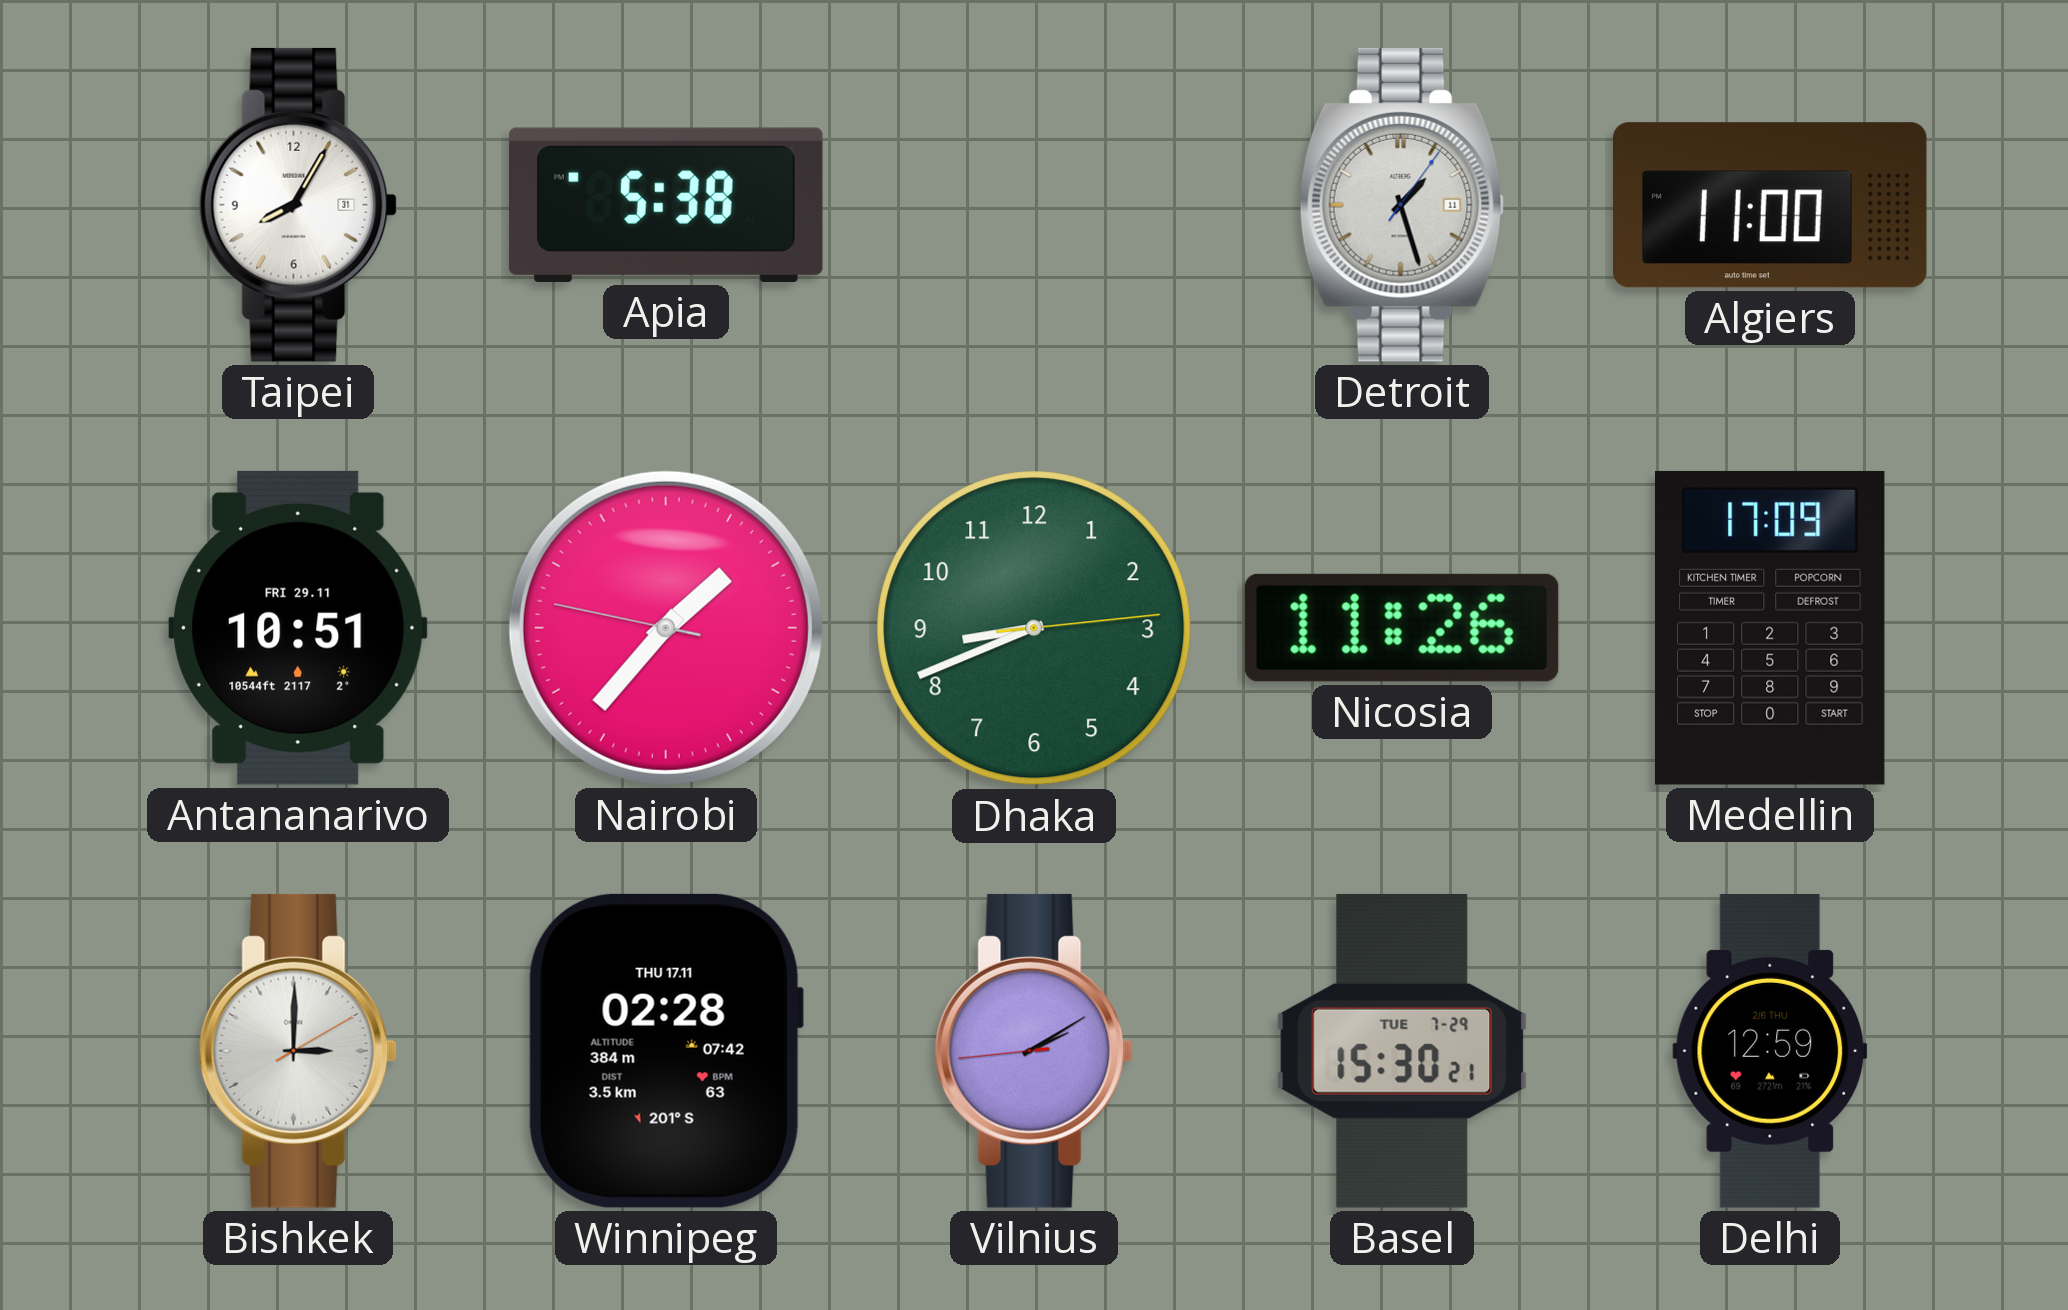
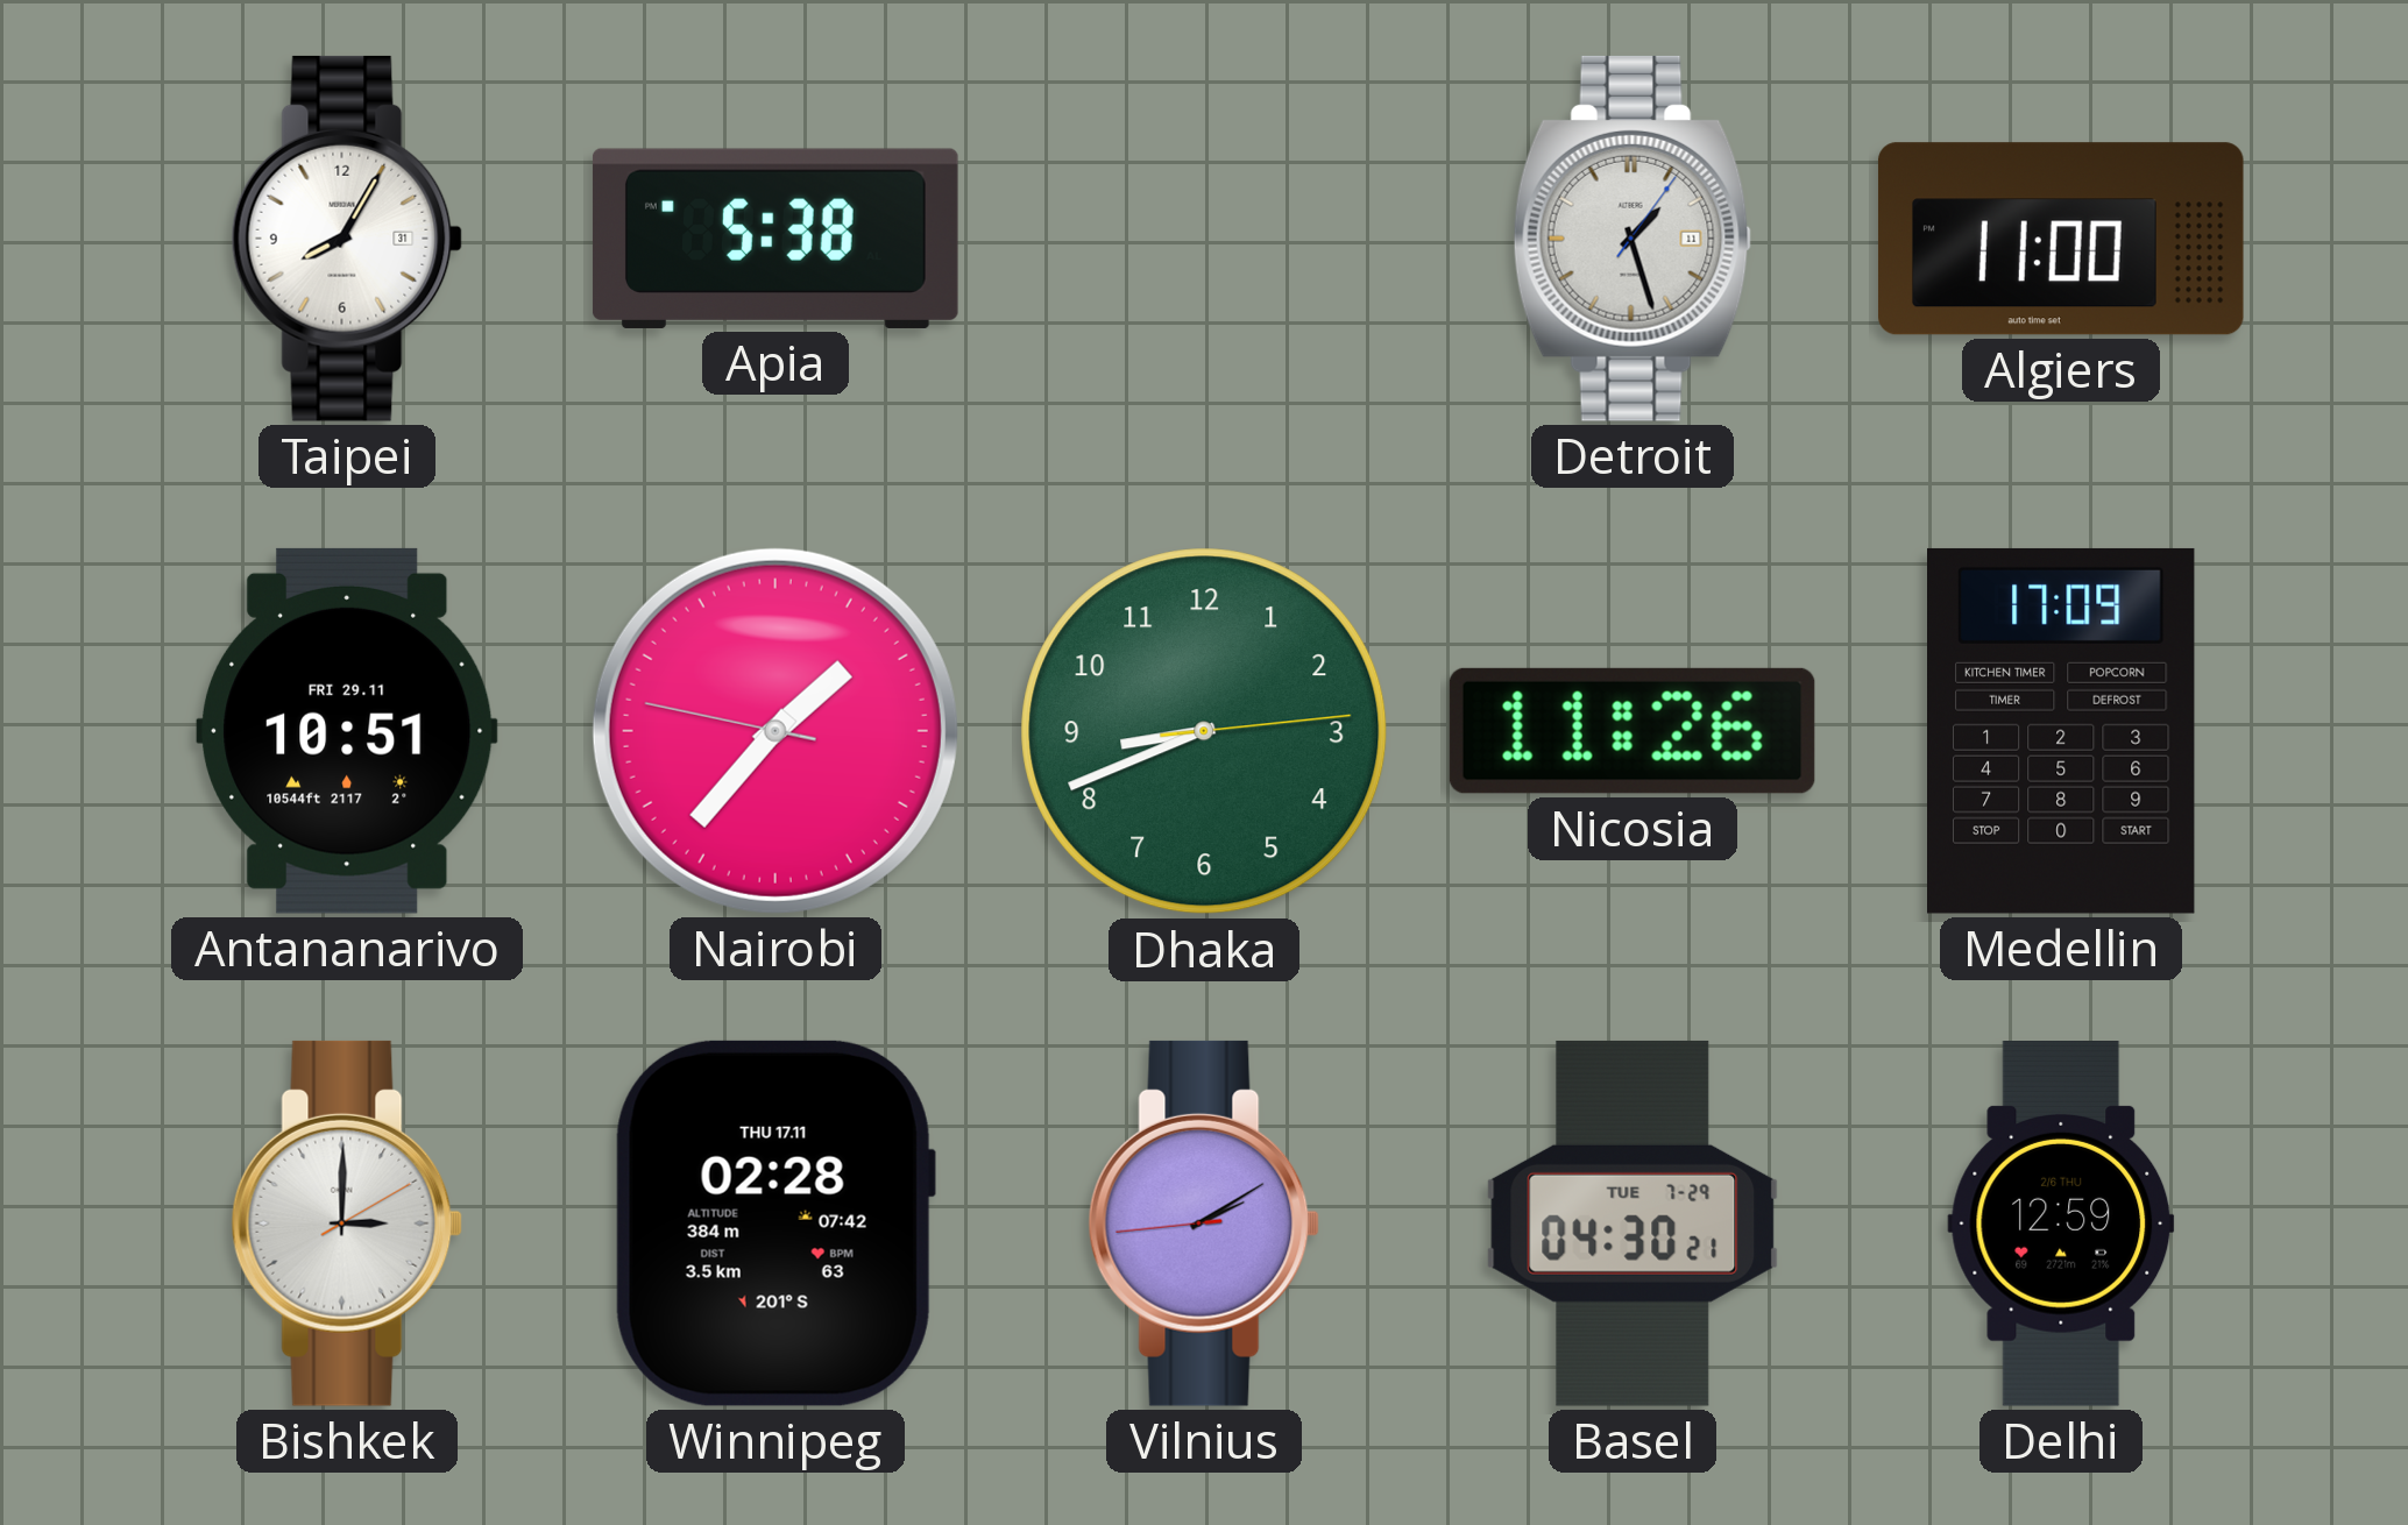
Basel: 15:30 -> 04:30
